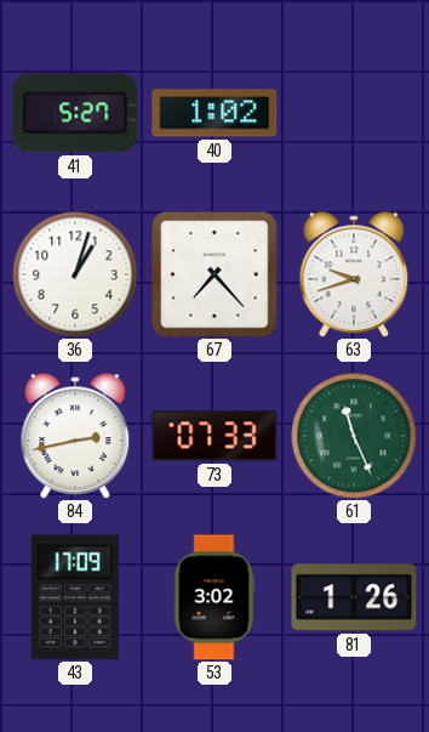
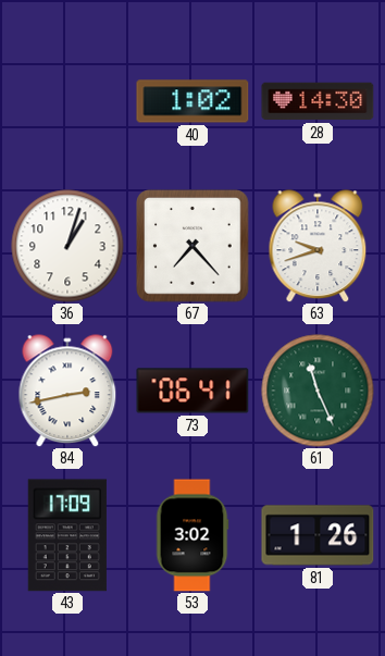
41: 5:27 -> none
28: none -> 14:30
73: 07:33 -> 06:41
